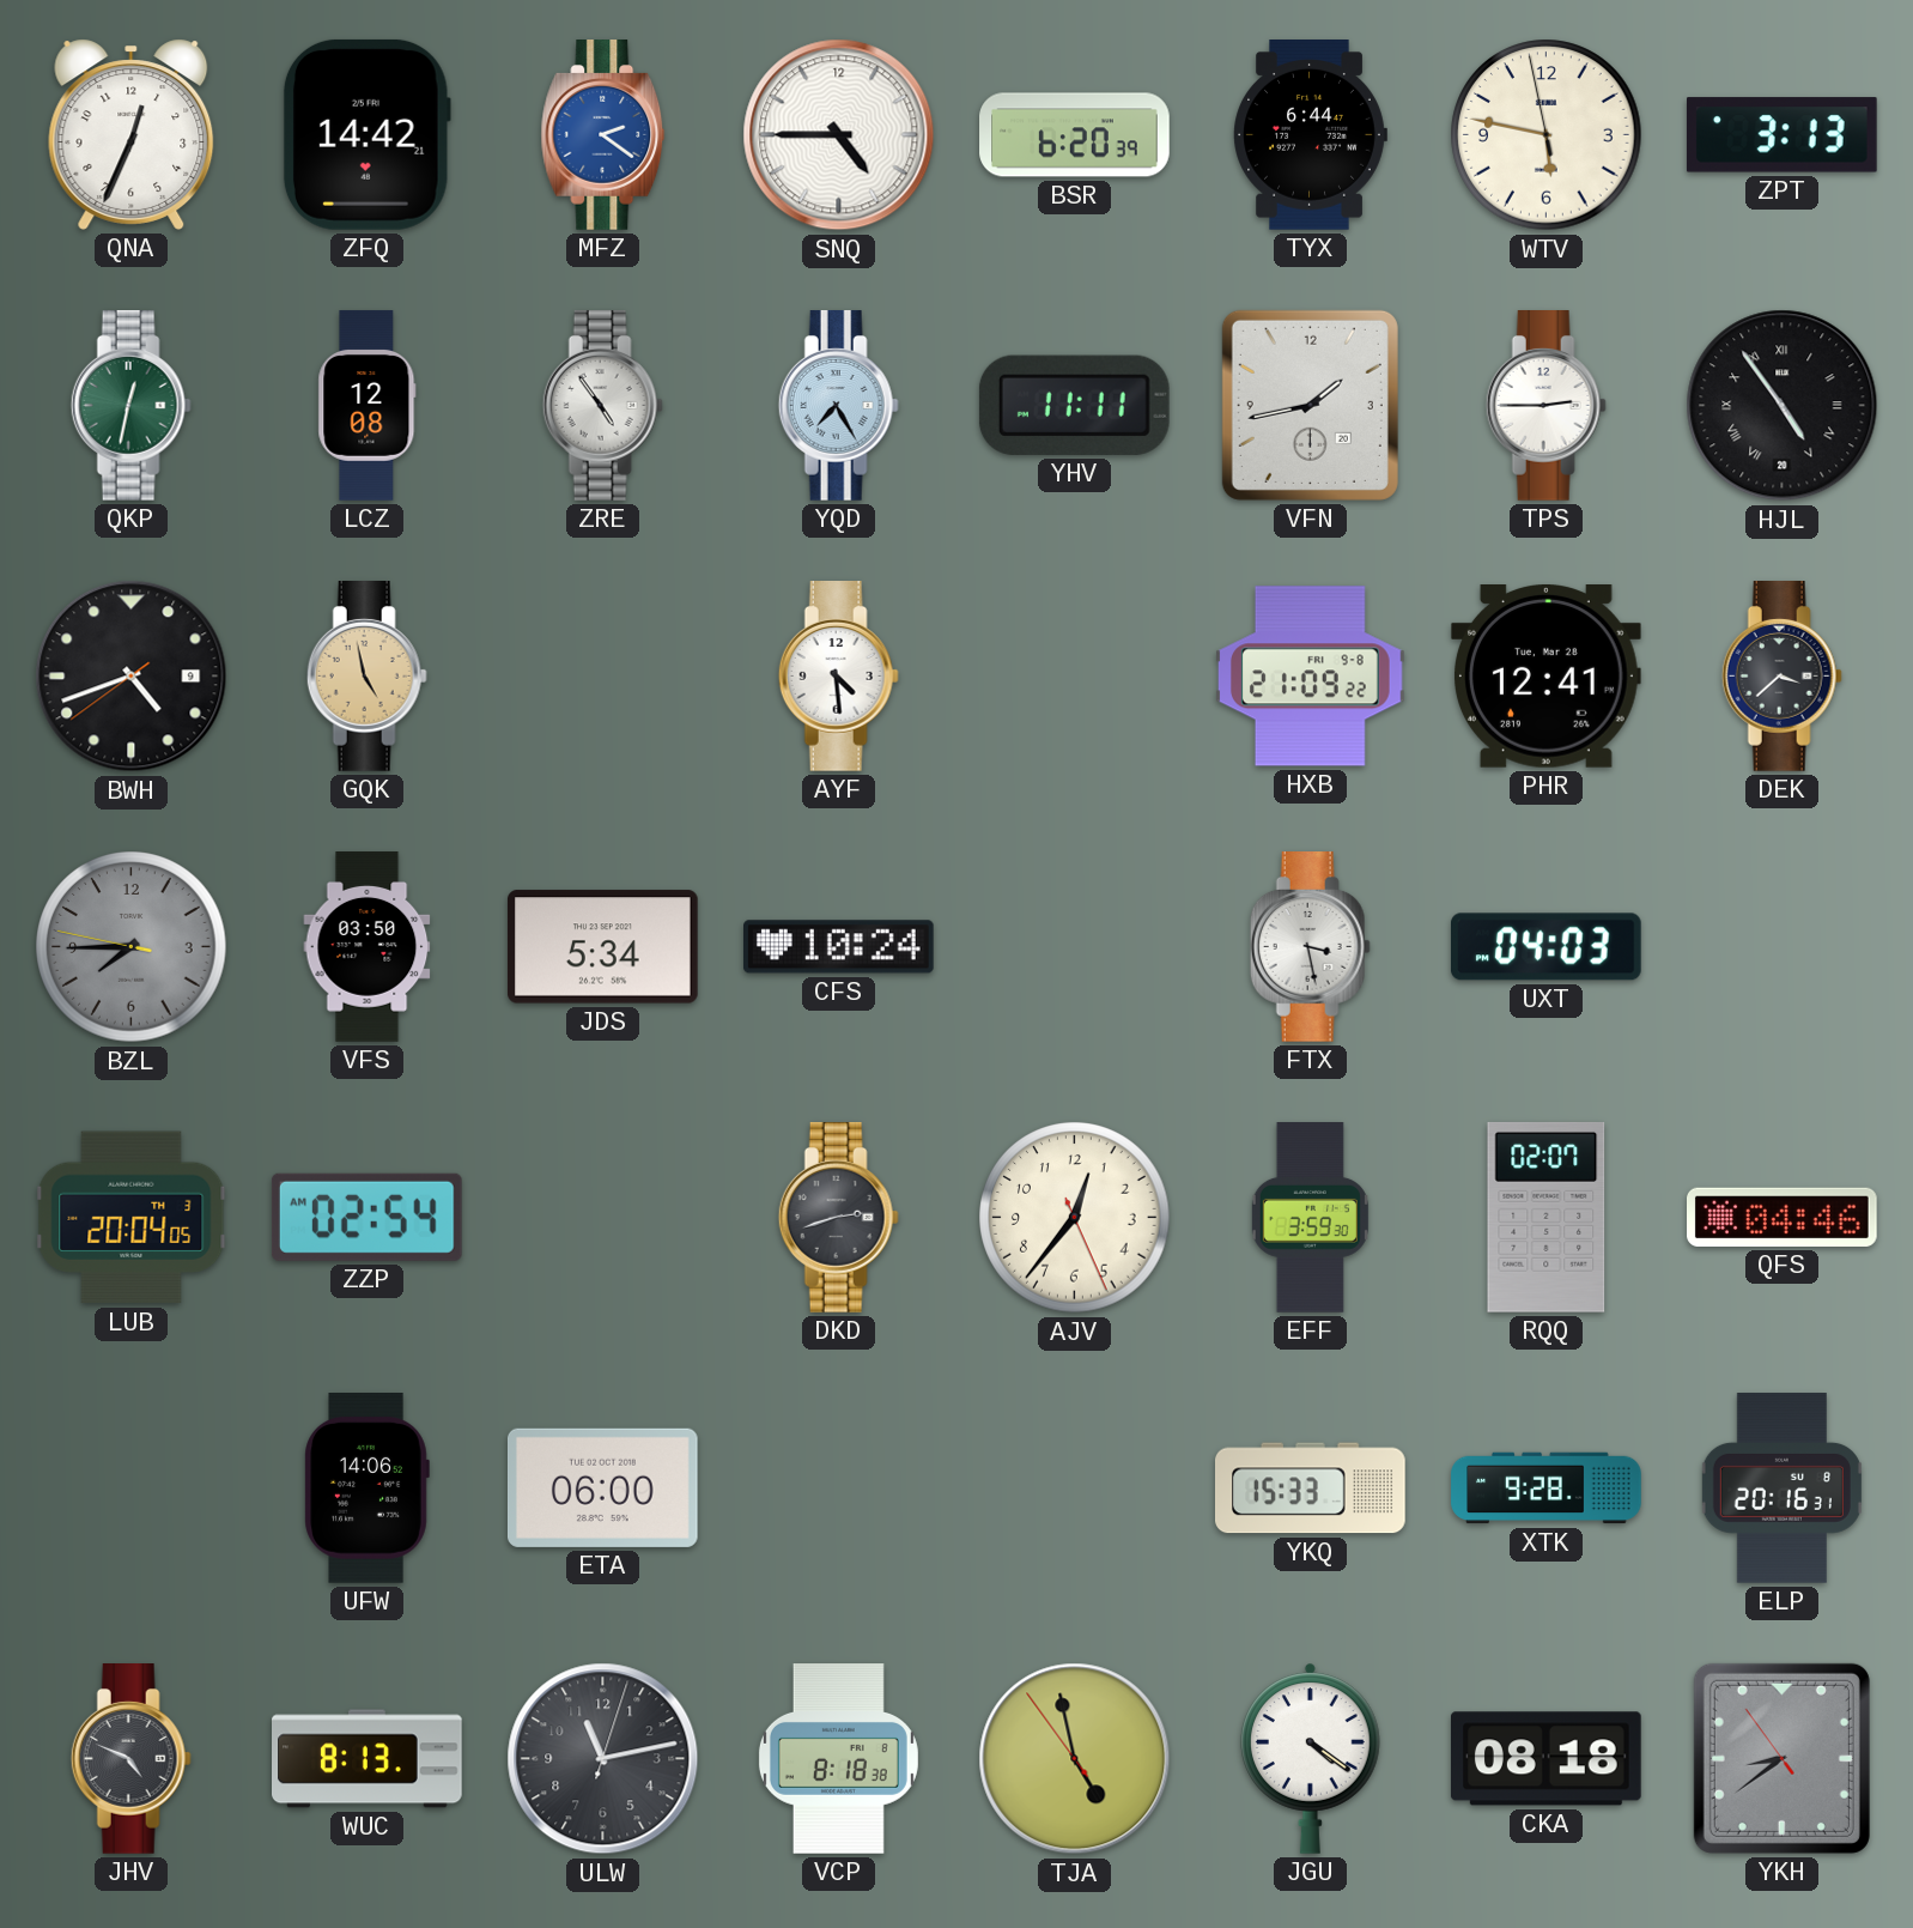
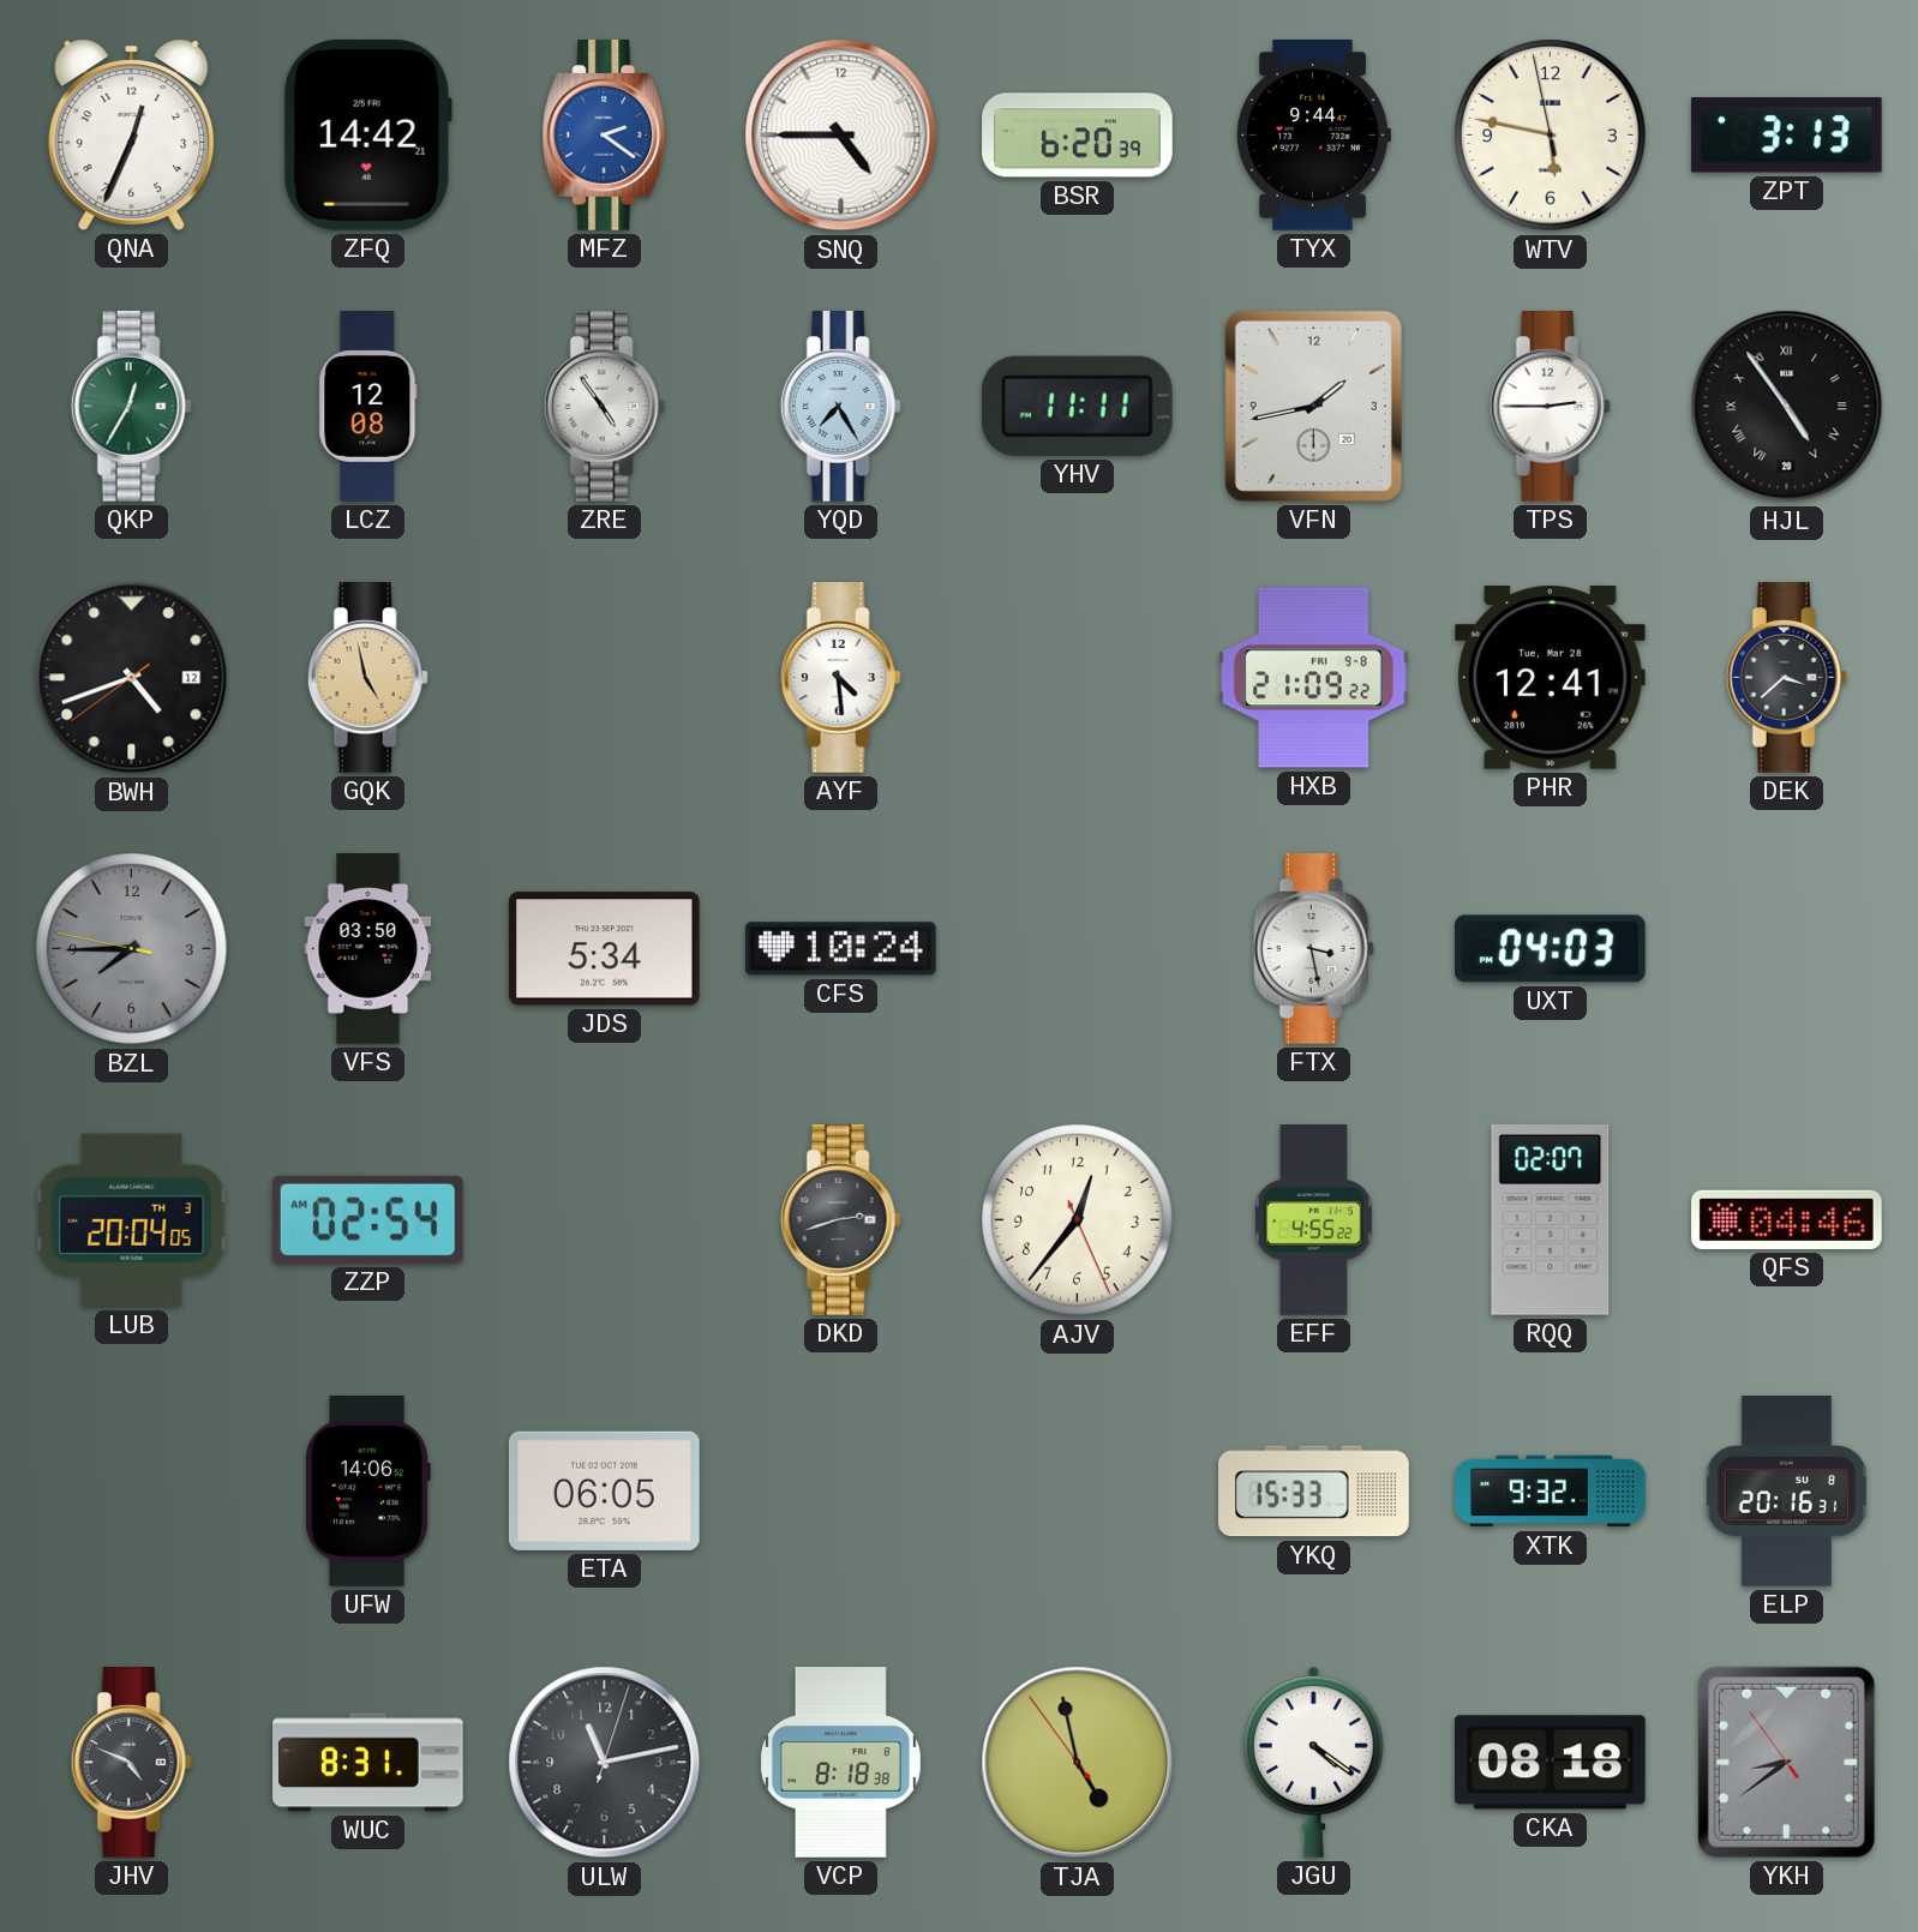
TYX: 6:44 -> 9:44
QKP: 12:32 -> 12:35
BWH date: 9 -> 12
EFF: 3:59 -> 4:55
ETA: 06:00 -> 06:05
XTK: 9:28 -> 9:32
WUC: 8:13 -> 8:31
